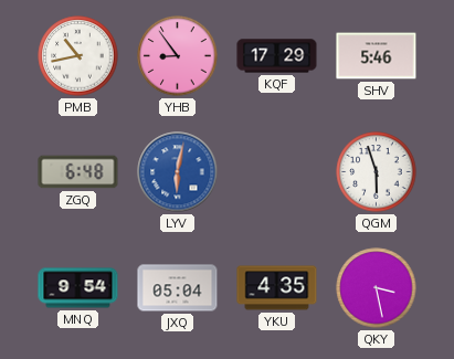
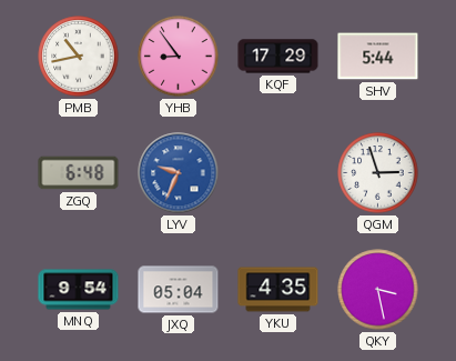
SHV: 5:46 -> 5:44
LYV: 6:02 -> 9:34
QGM: 5:57 -> 2:57
